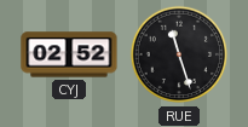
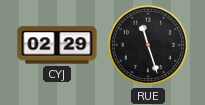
CYJ: 02:52 -> 02:29
